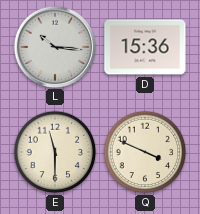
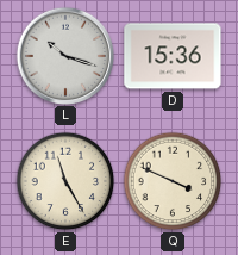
L: 10:16 -> 10:18
E: 11:30 -> 11:25
